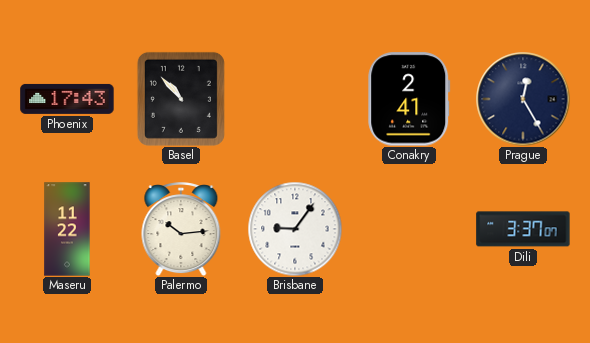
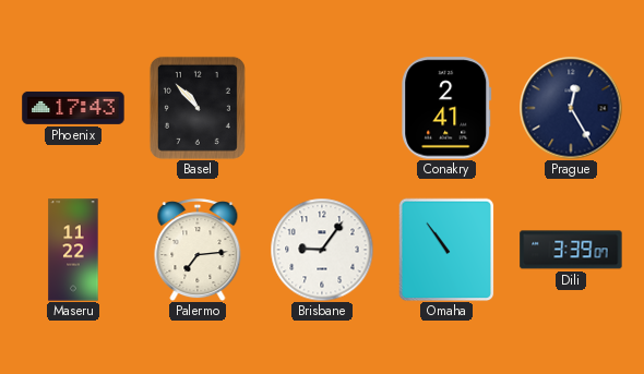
Palermo: 10:14 -> 7:14
Omaha: none -> 10:54
Dili: 3:37 -> 3:39
